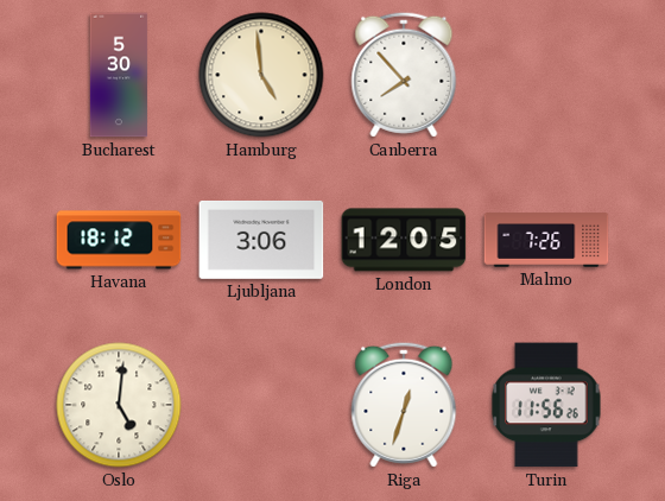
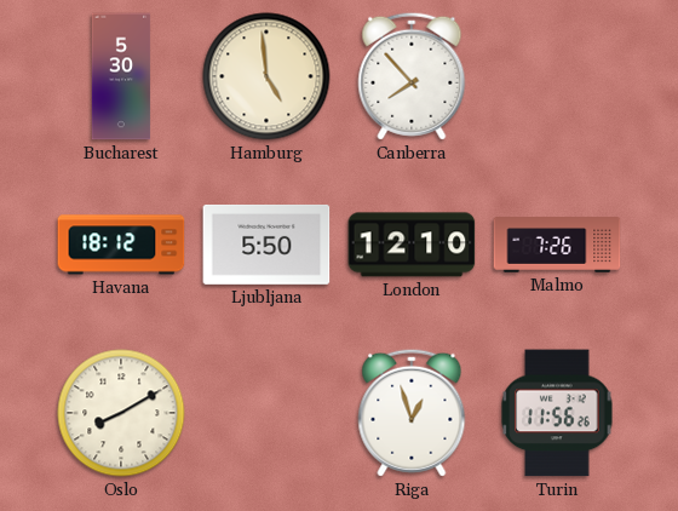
Ljubljana: 3:06 -> 5:50
London: 12:05 -> 12:10
Oslo: 5:01 -> 8:10
Riga: 12:33 -> 12:57
